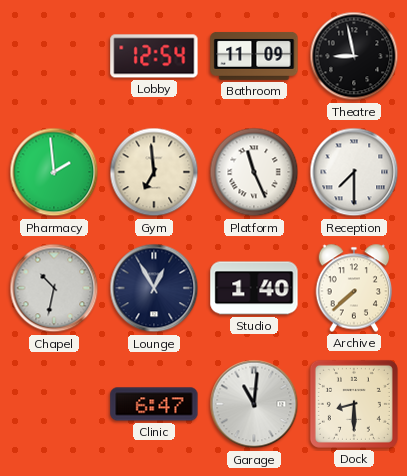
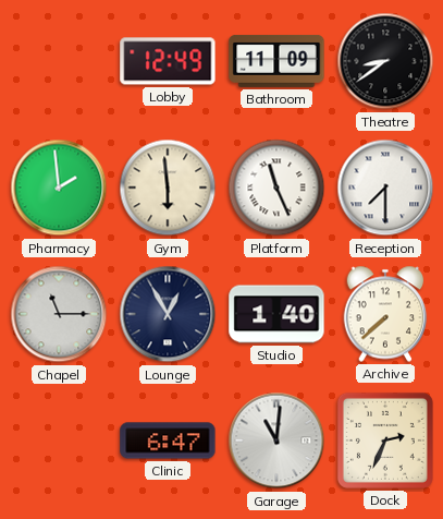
Lobby: 12:54 -> 12:49
Theatre: 8:58 -> 8:39
Gym: 6:59 -> 5:59
Chapel: 10:32 -> 11:15
Dock: 8:30 -> 2:34
